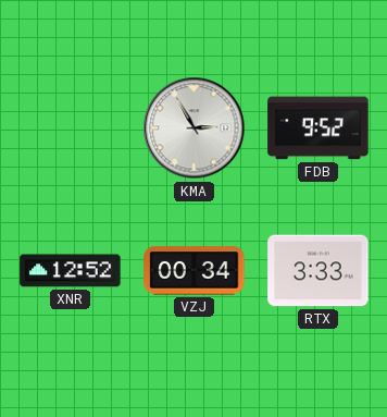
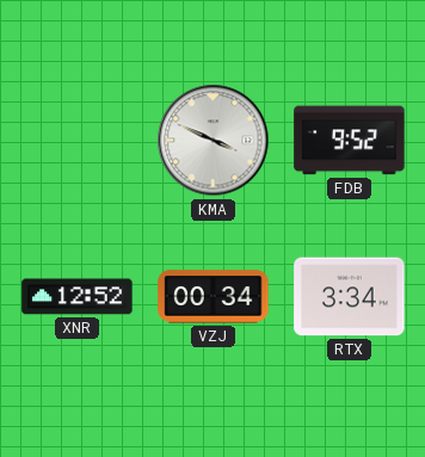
KMA: 2:55 -> 3:49
RTX: 3:33 -> 3:34
